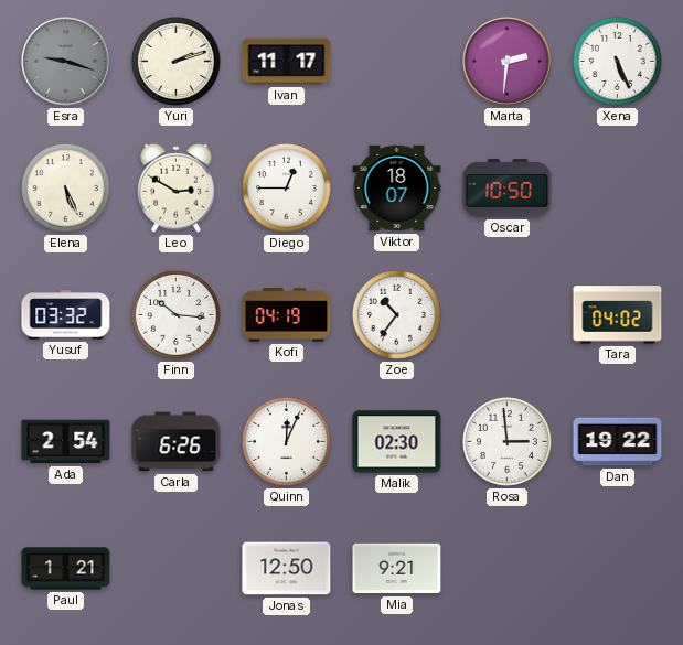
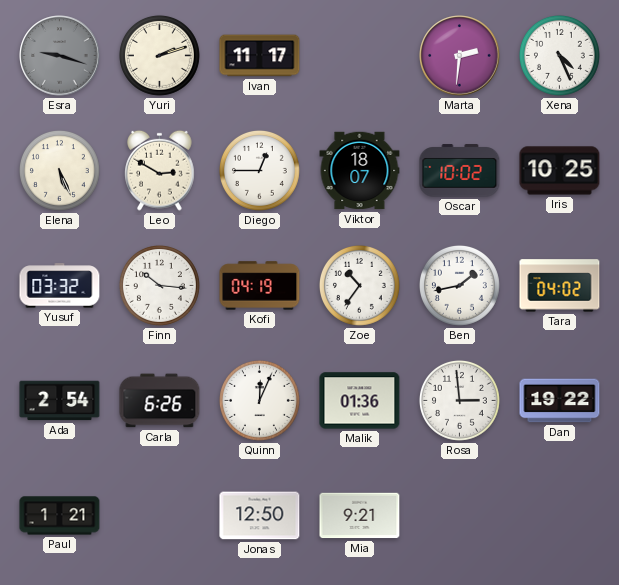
Xena: 5:26 -> 4:26
Oscar: 10:50 -> 10:02
Iris: none -> 10:25
Ben: none -> 1:43
Malik: 02:30 -> 01:36
